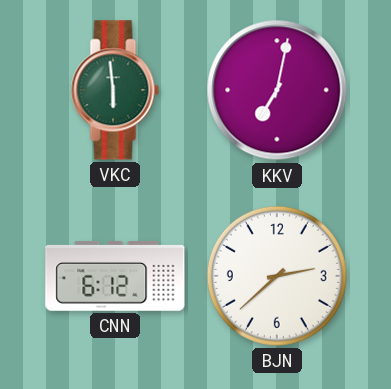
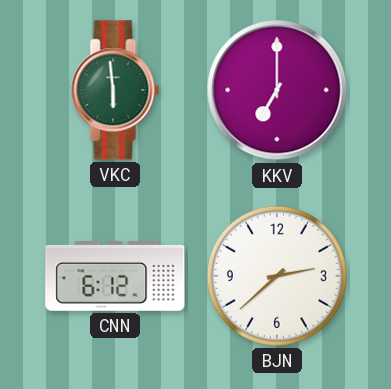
KKV: 7:02 -> 7:00
